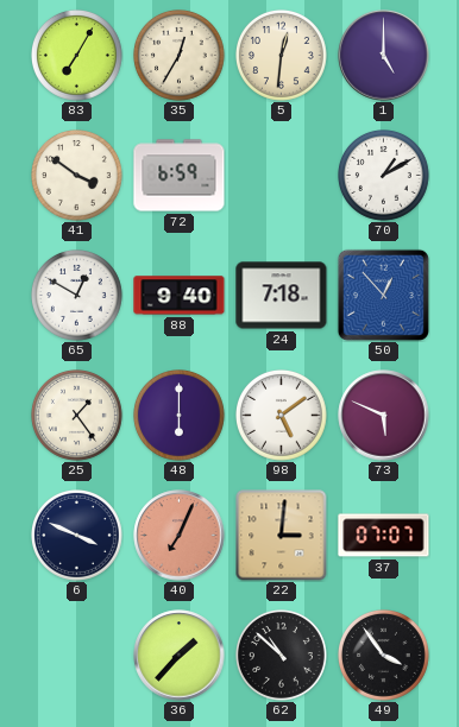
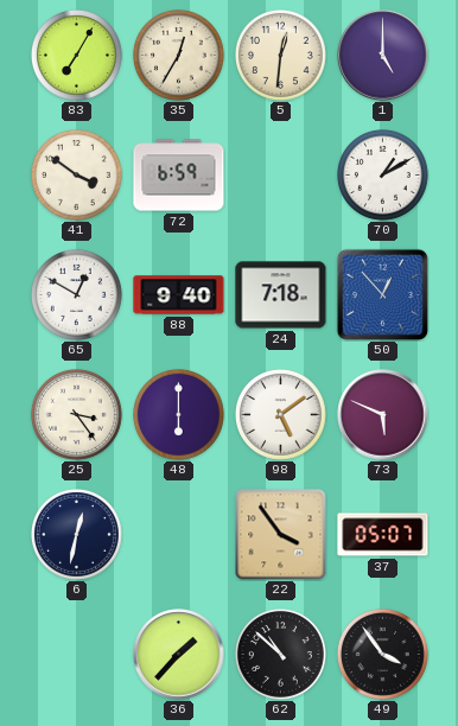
25: 1:24 -> 3:24
6: 3:49 -> 12:32
40: 7:04 -> none
22: 3:01 -> 3:54
37: 07:07 -> 05:07
